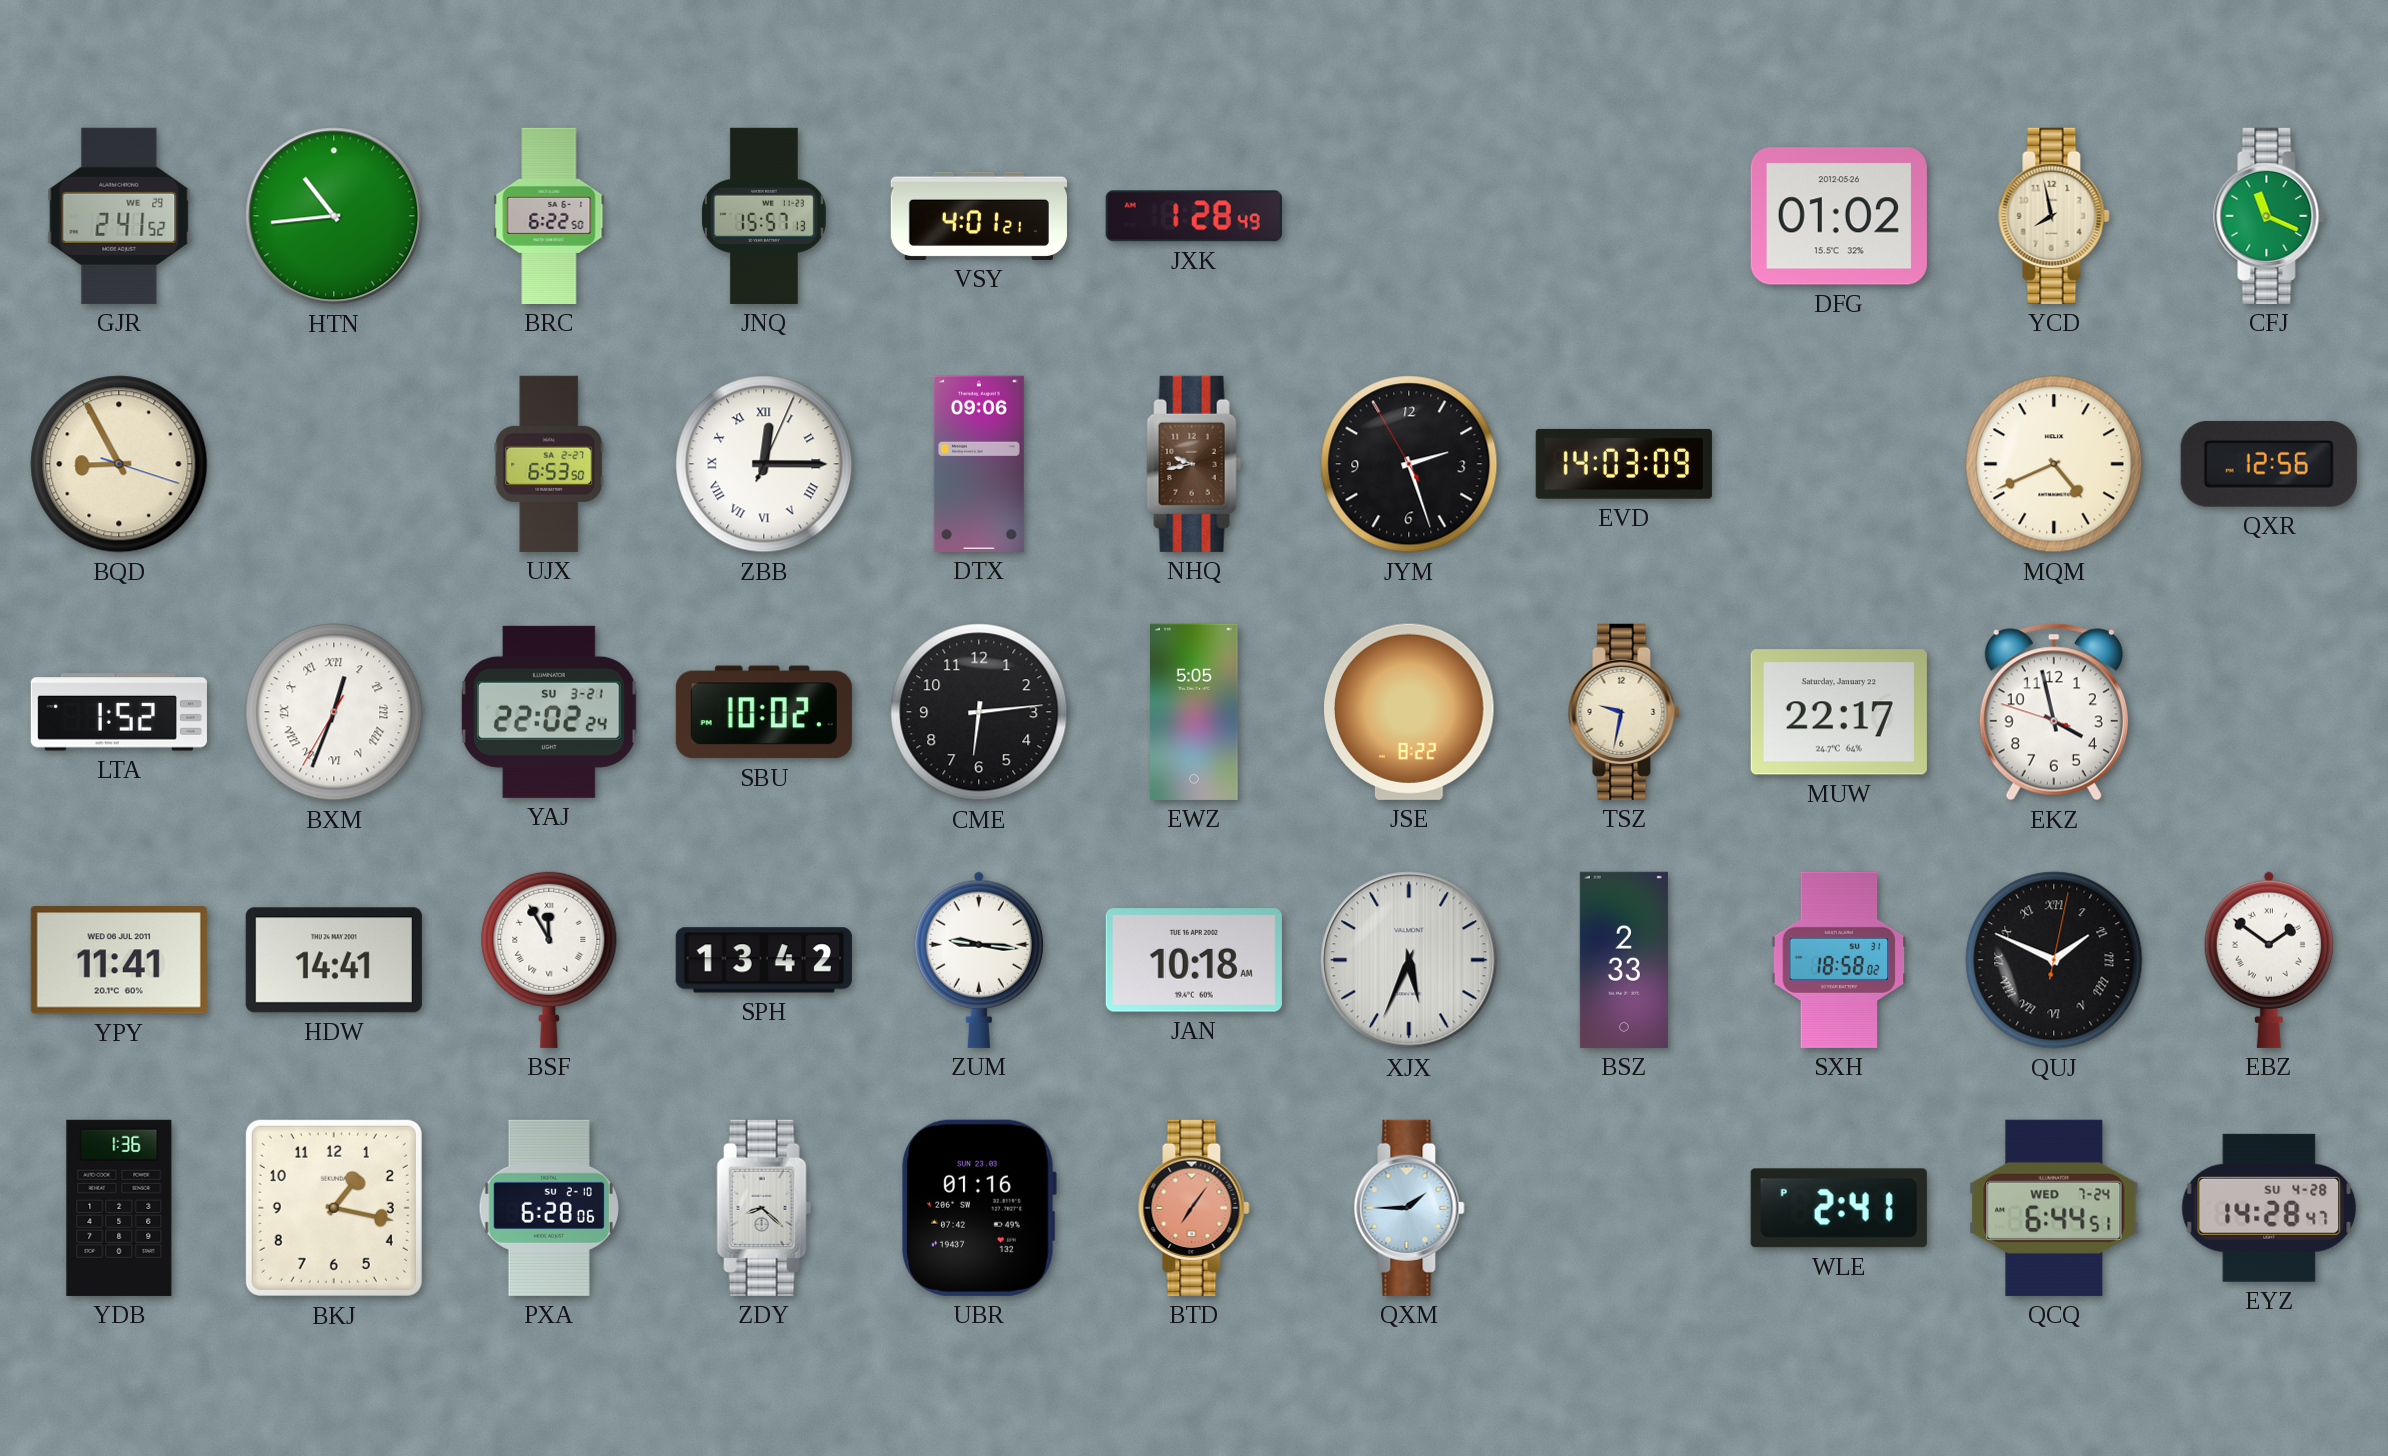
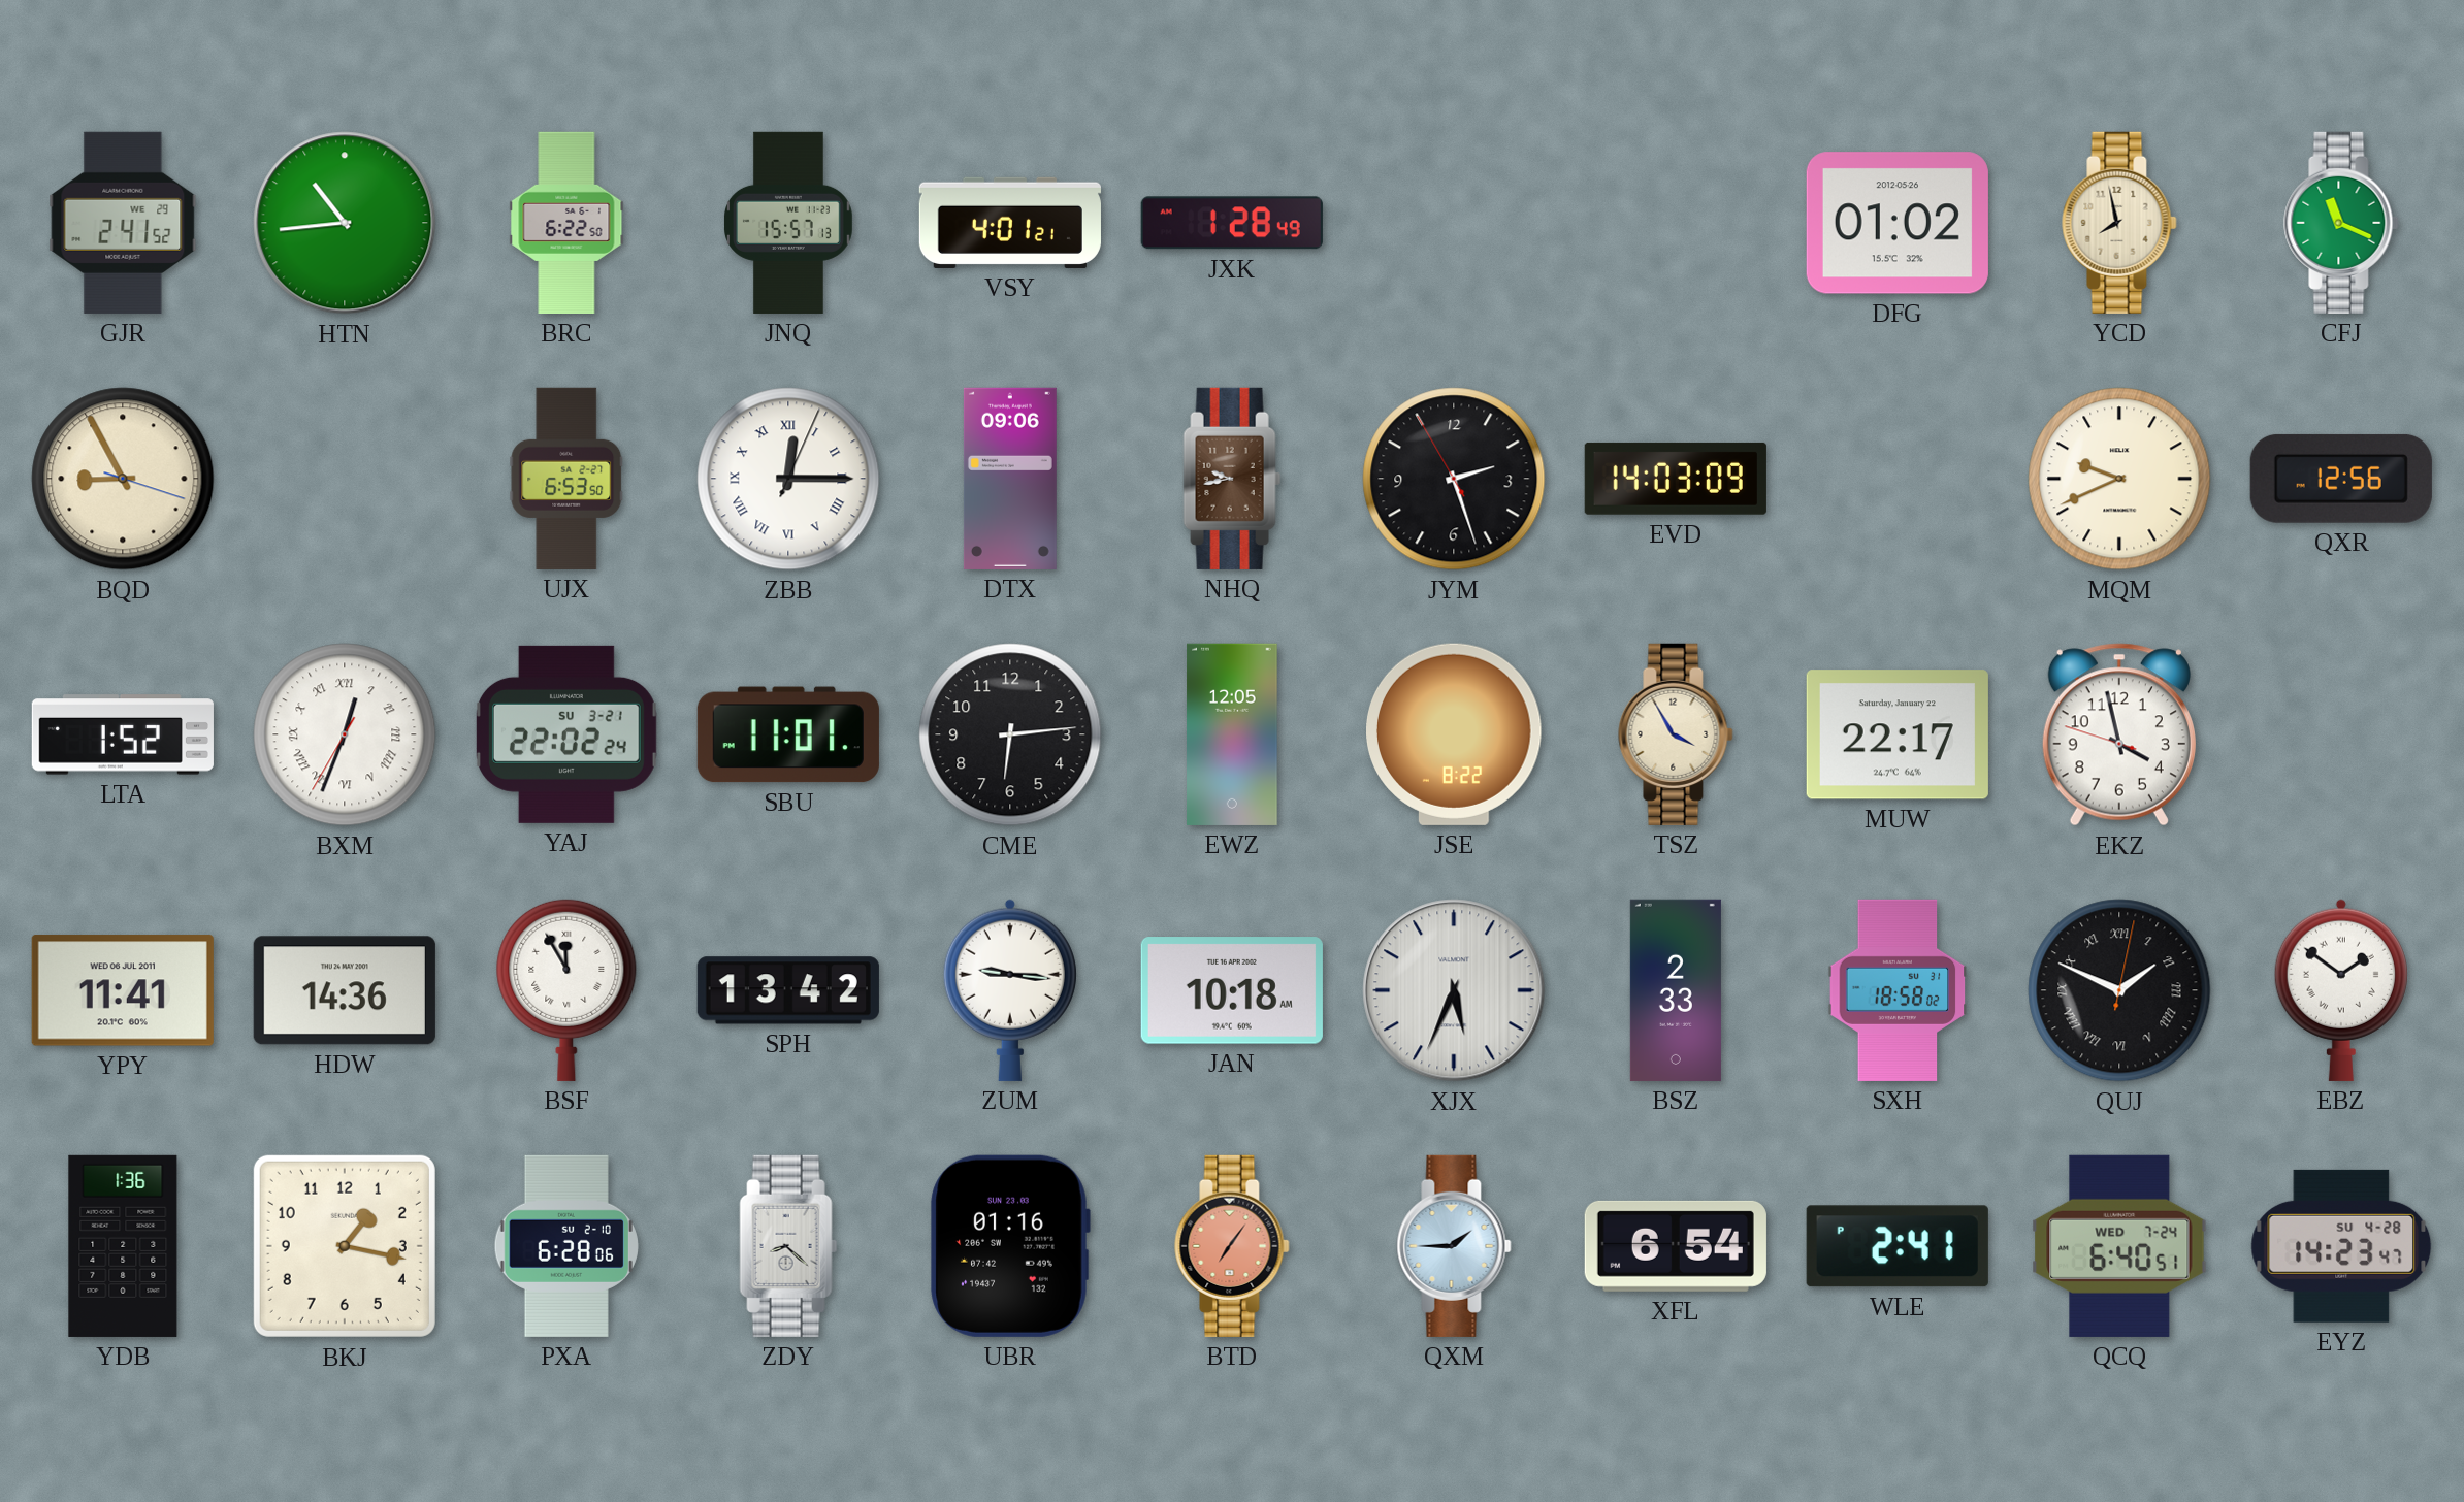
MQM: 4:41 -> 9:41
SBU: 10:02 -> 11:01
EWZ: 5:05 -> 12:05
TSZ: 9:32 -> 3:55
HDW: 14:41 -> 14:36
XFL: none -> 6:54
QCQ: 6:44 -> 6:40
EYZ: 14:28 -> 14:23
